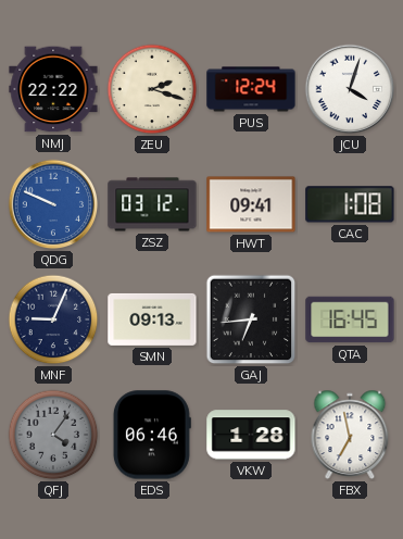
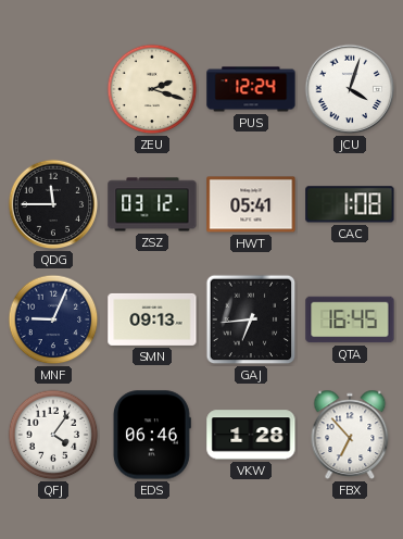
NMJ: 22:22 -> none
QDG: 9:49 -> 11:45
QDG dial: blue -> black
HWT: 09:41 -> 05:41
QFJ dial: grey -> white
FBX: 6:58 -> 6:53
